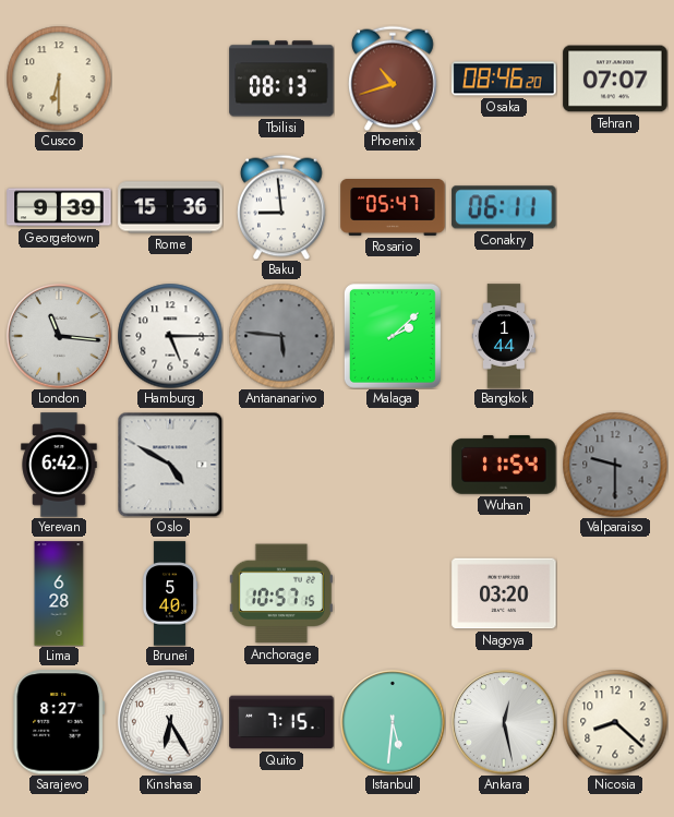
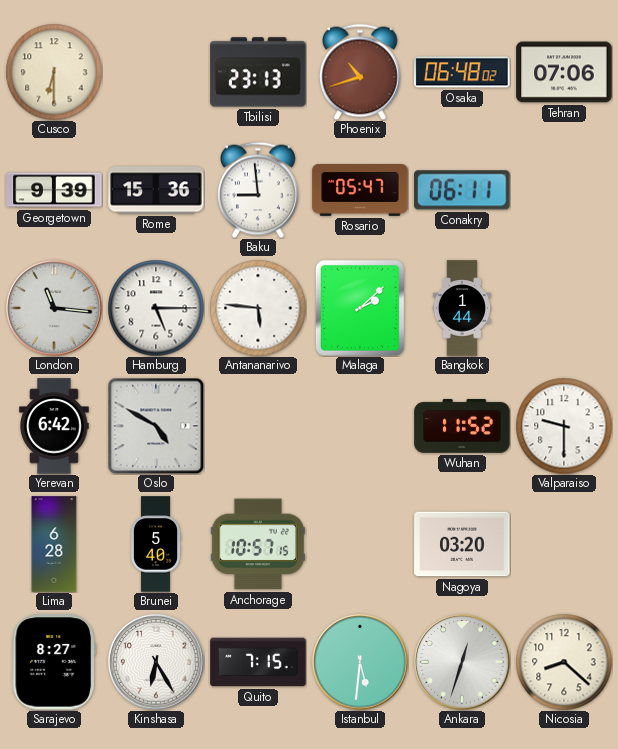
Tbilisi: 08:13 -> 23:13
Osaka: 08:46 -> 06:48
Tehran: 07:07 -> 07:06
Antananarivo dial: grey -> white
Wuhan: 11:54 -> 11:52
Valparaiso dial: grey -> white
Ankara: 12:28 -> 12:33
